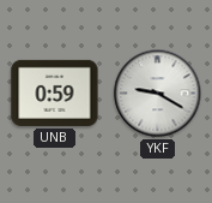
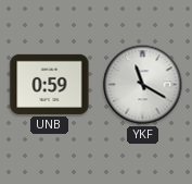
YKF: 9:20 -> 11:20
